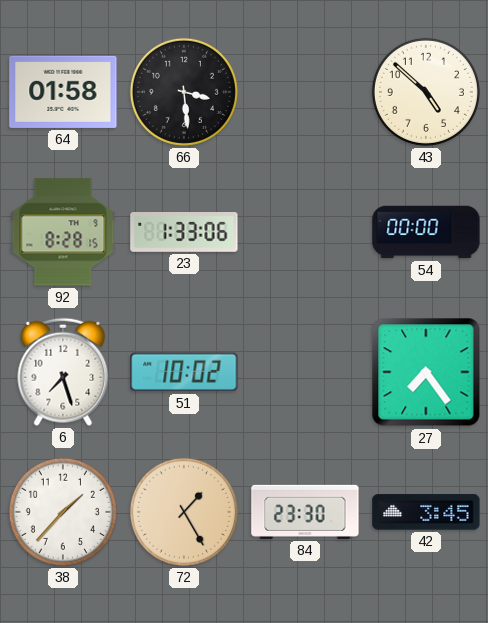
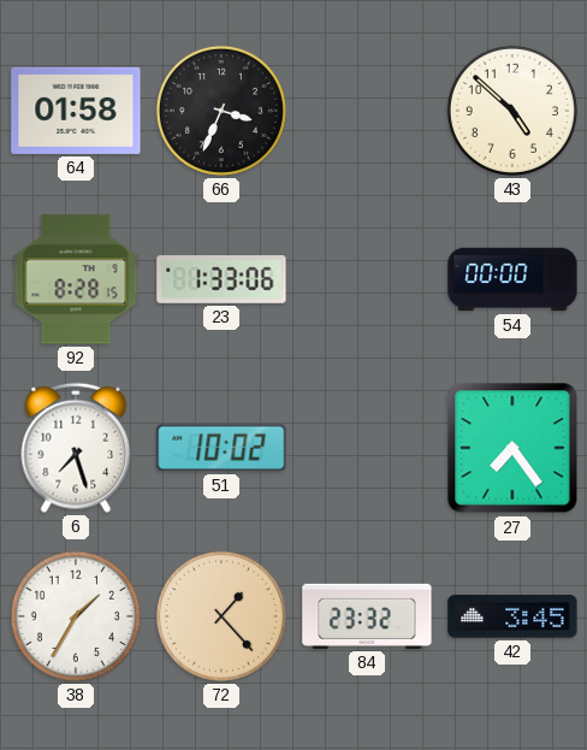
66: 3:29 -> 3:34
38: 1:37 -> 1:35
72: 1:25 -> 1:23
84: 23:30 -> 23:32
